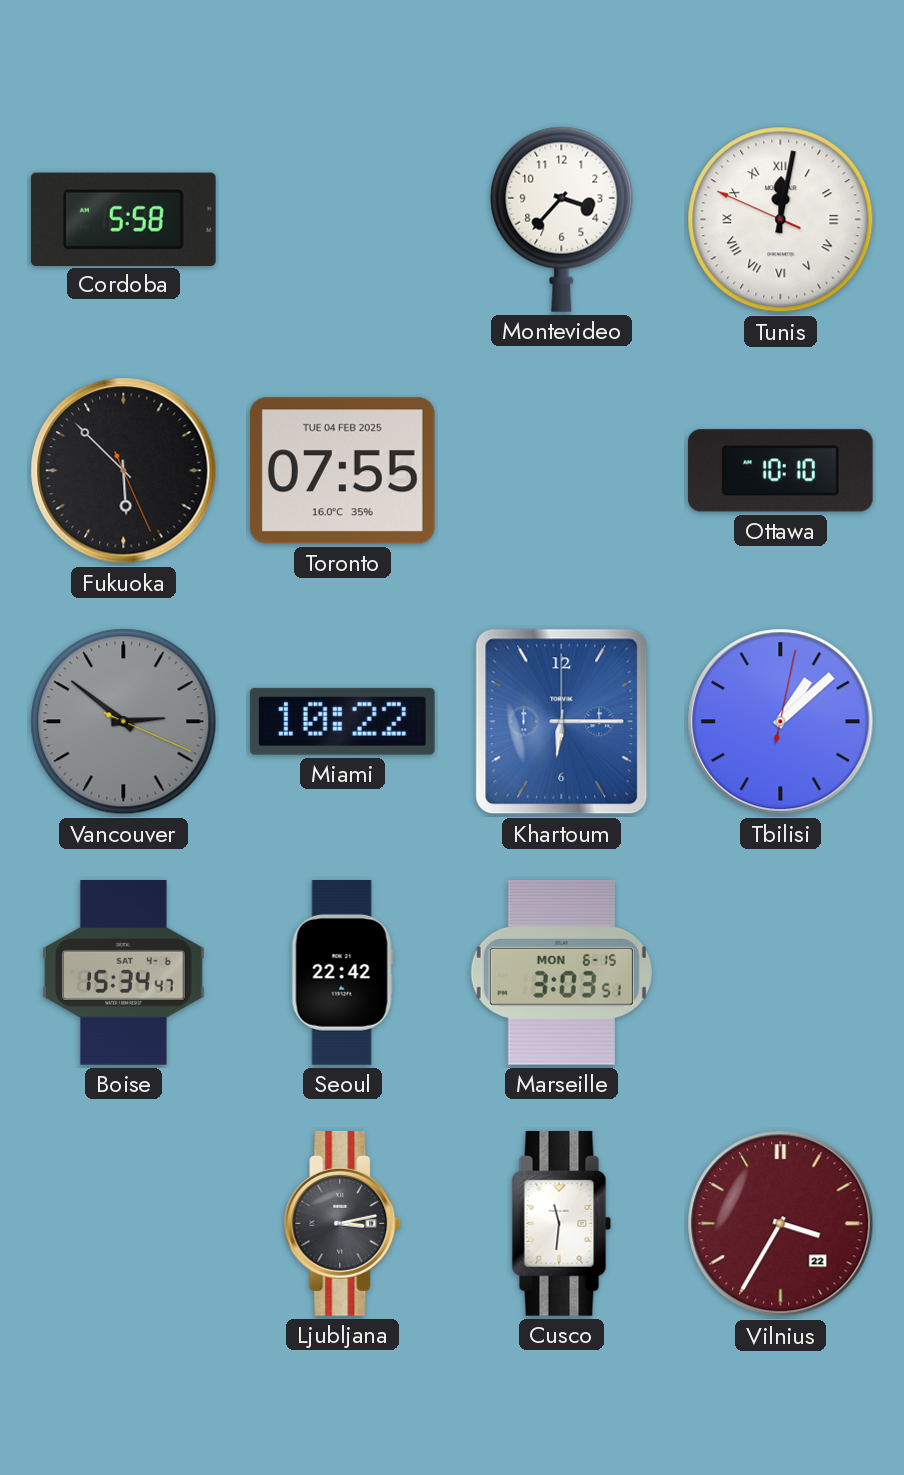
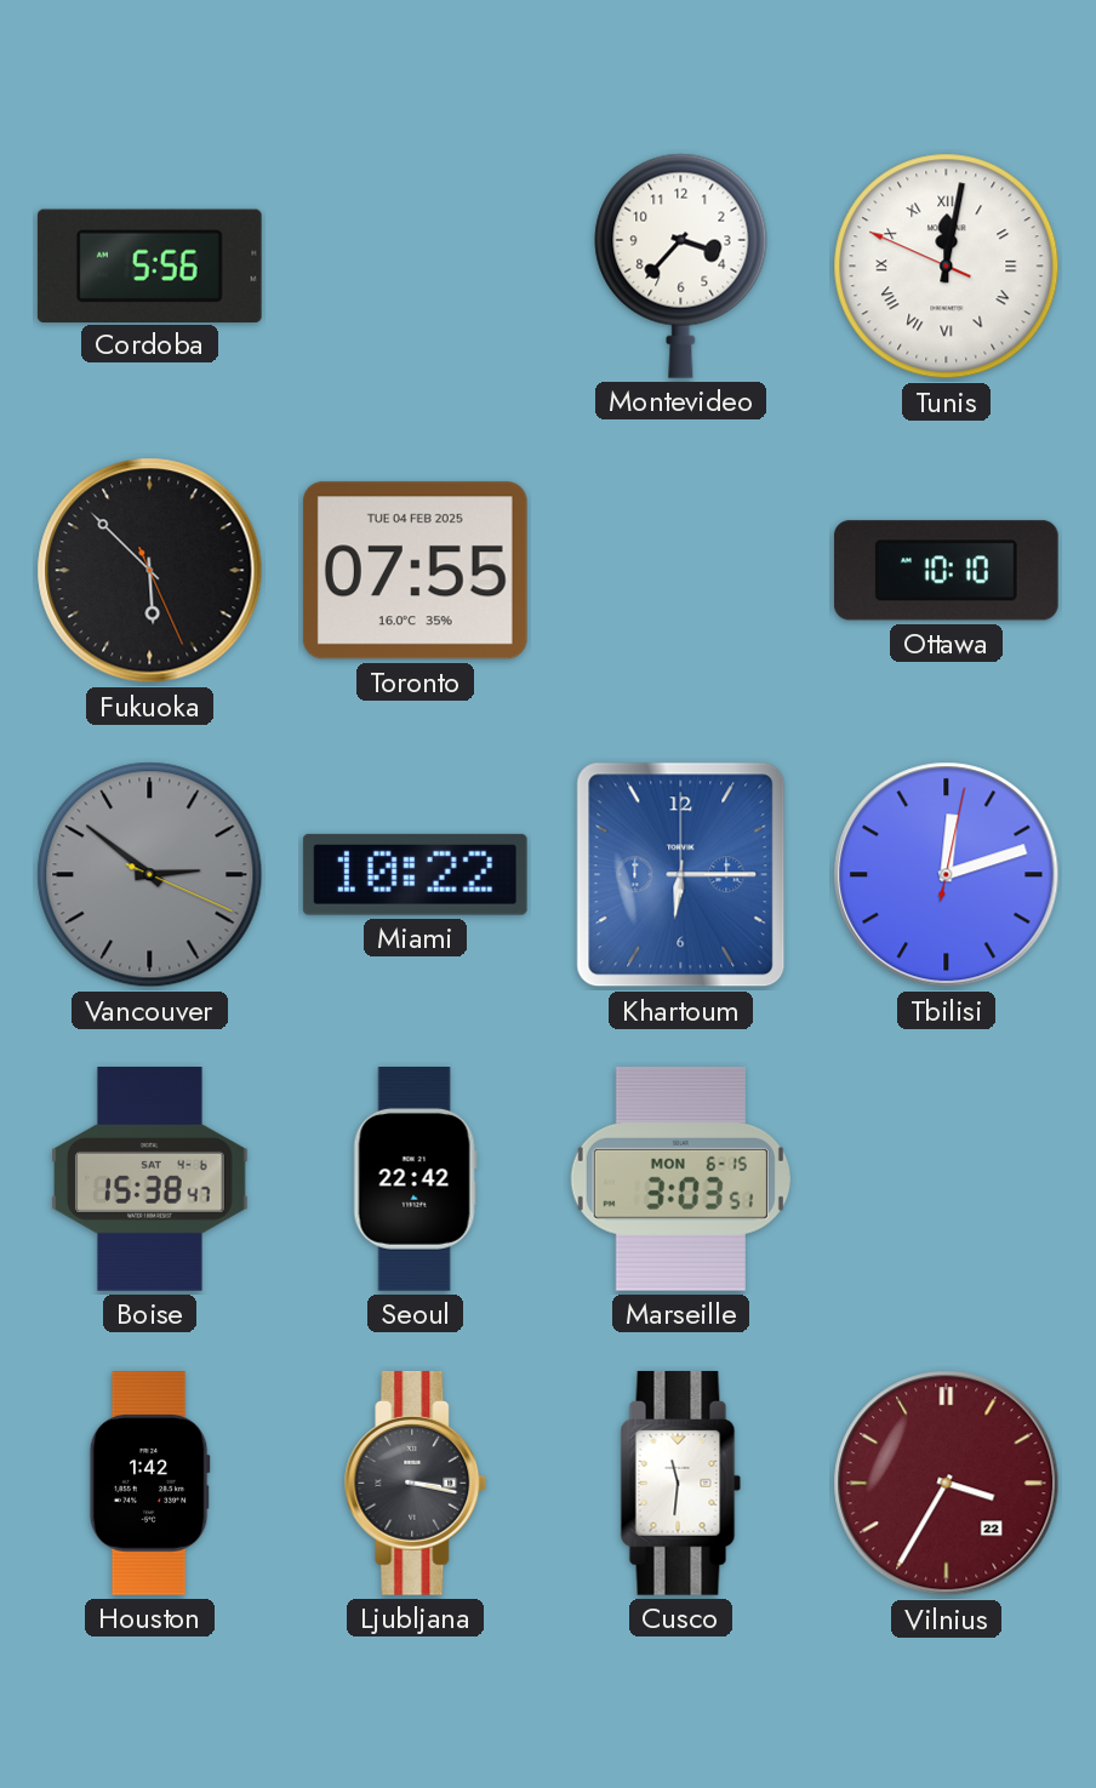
Cordoba: 5:58 -> 5:56
Tbilisi: 1:08 -> 12:12
Boise: 15:34 -> 15:38
Houston: none -> 1:42
Ljubljana: 3:13 -> 3:17
